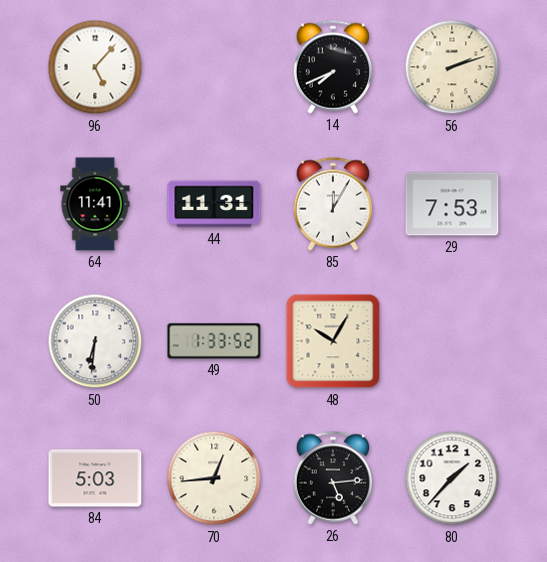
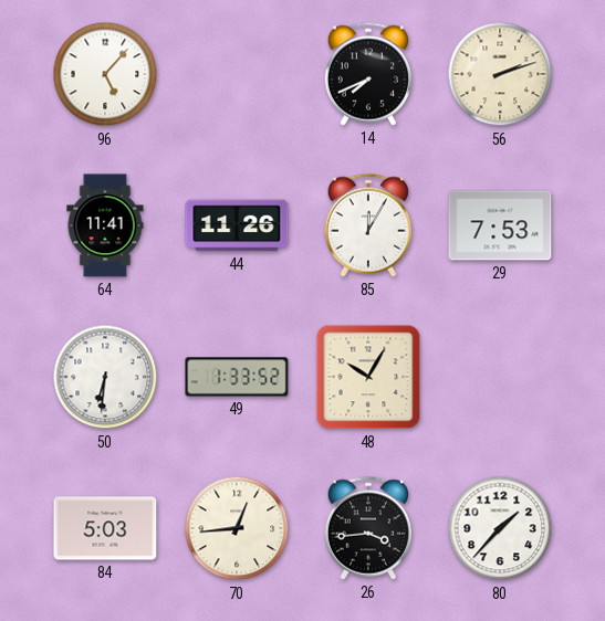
44: 11:31 -> 11:26
26: 5:14 -> 3:44
